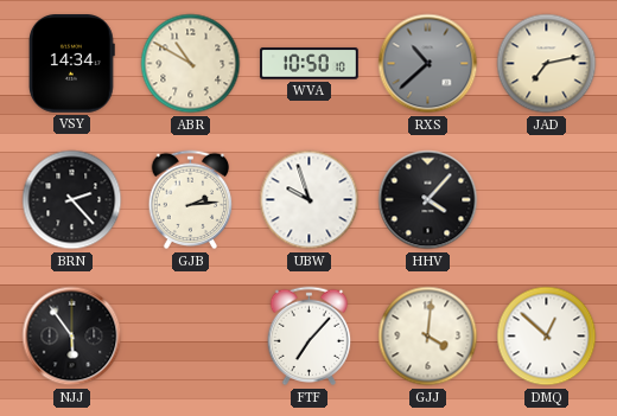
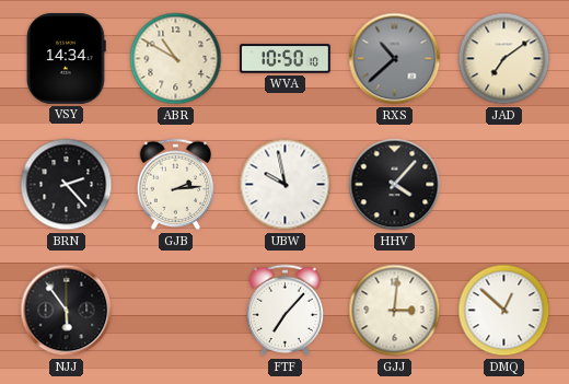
JAD: 7:13 -> 7:09
UBW: 9:57 -> 9:58
GJJ: 4:01 -> 3:01
